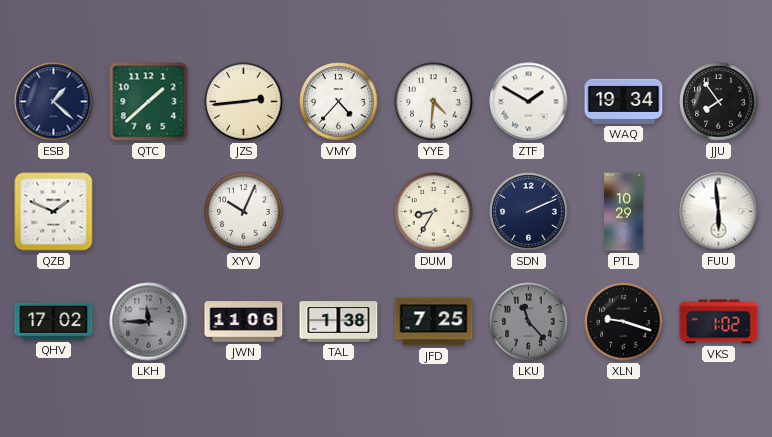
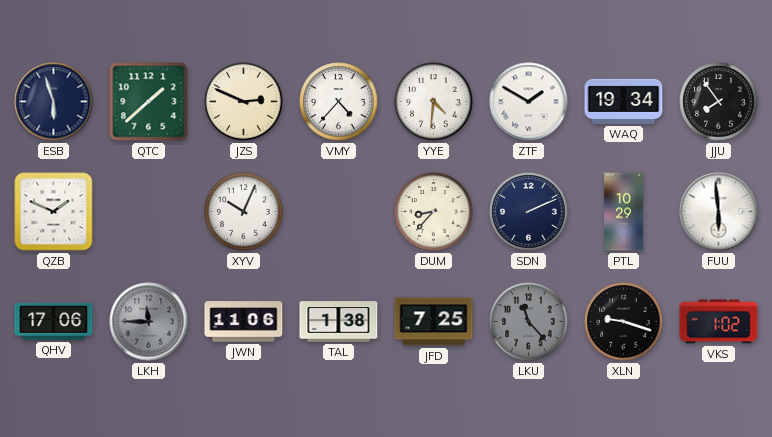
ESB: 1:22 -> 5:57
JZS: 2:44 -> 2:49
DUM: 8:35 -> 8:37
QHV: 17:02 -> 17:06
